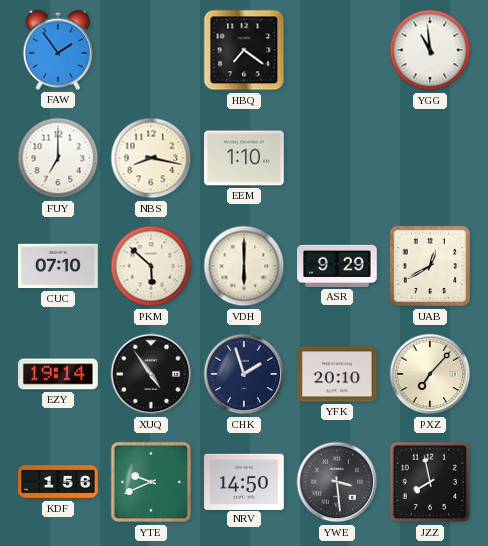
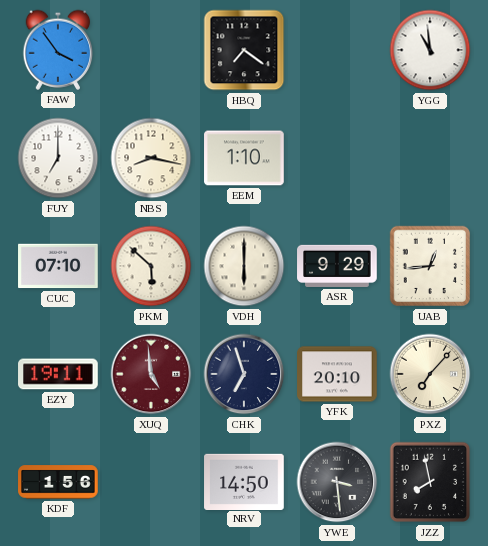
FAW: 1:54 -> 3:54
UAB: 12:40 -> 12:44
EZY: 19:14 -> 19:11
XUQ: 4:54 -> 4:59
XUQ dial: black -> burgundy
CHK: 1:57 -> 6:57
YTE: 9:41 -> none
